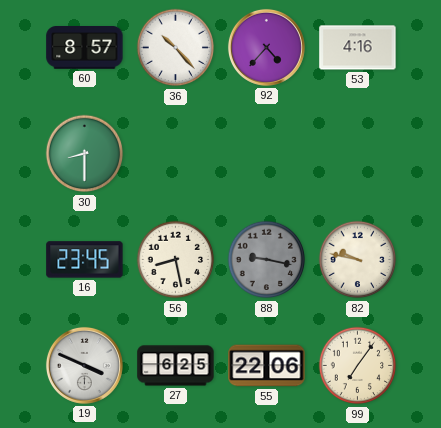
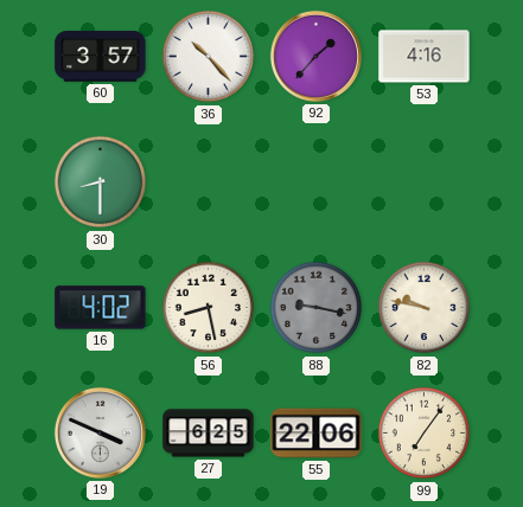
60: 8:57 -> 3:57
92: 4:37 -> 1:37
16: 23:45 -> 4:02
